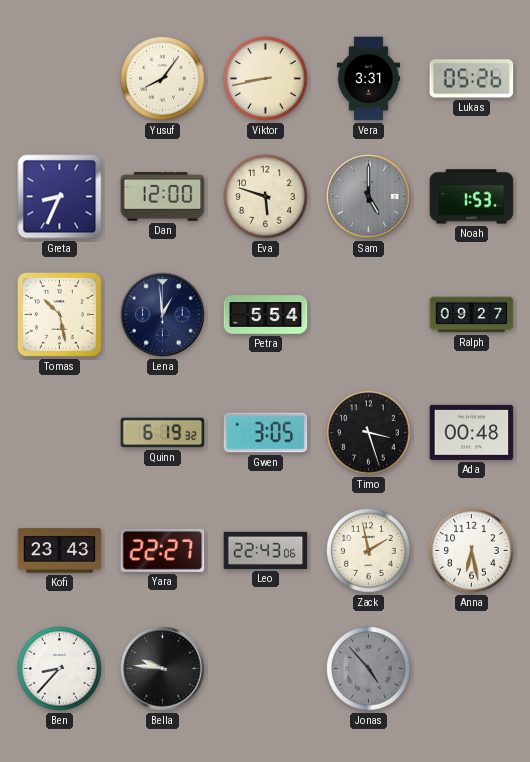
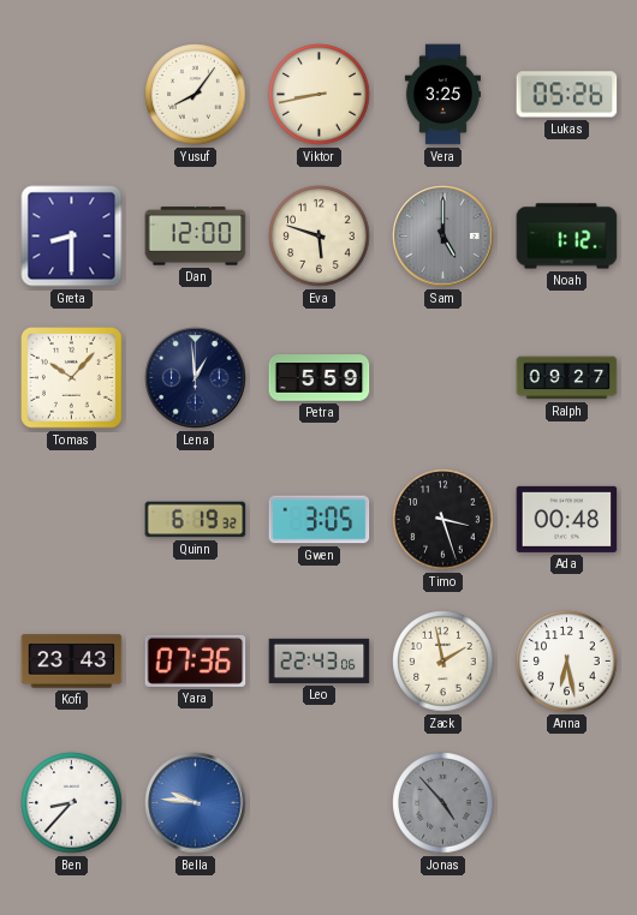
Vera: 3:31 -> 3:25
Greta: 8:34 -> 8:30
Noah: 1:53 -> 1:12
Tomas: 10:28 -> 10:07
Petra: 5:54 -> 5:59
Yara: 22:27 -> 07:36
Bella dial: black -> blue
